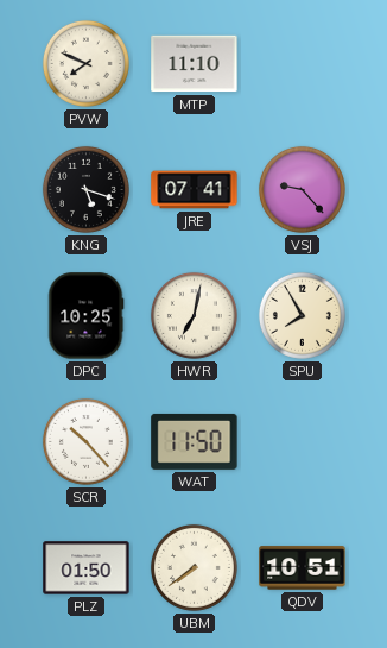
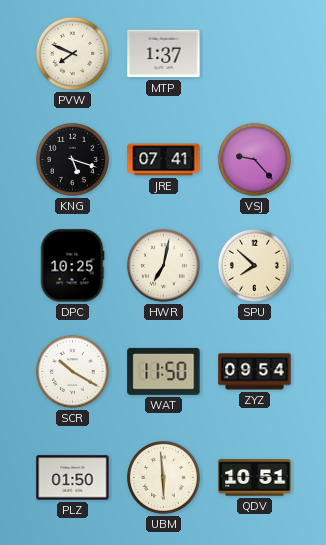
MTP: 11:10 -> 1:37
SPU: 7:55 -> 7:52
SCR: 10:23 -> 10:20
ZYZ: none -> 09:54
UBM: 7:39 -> 5:59
